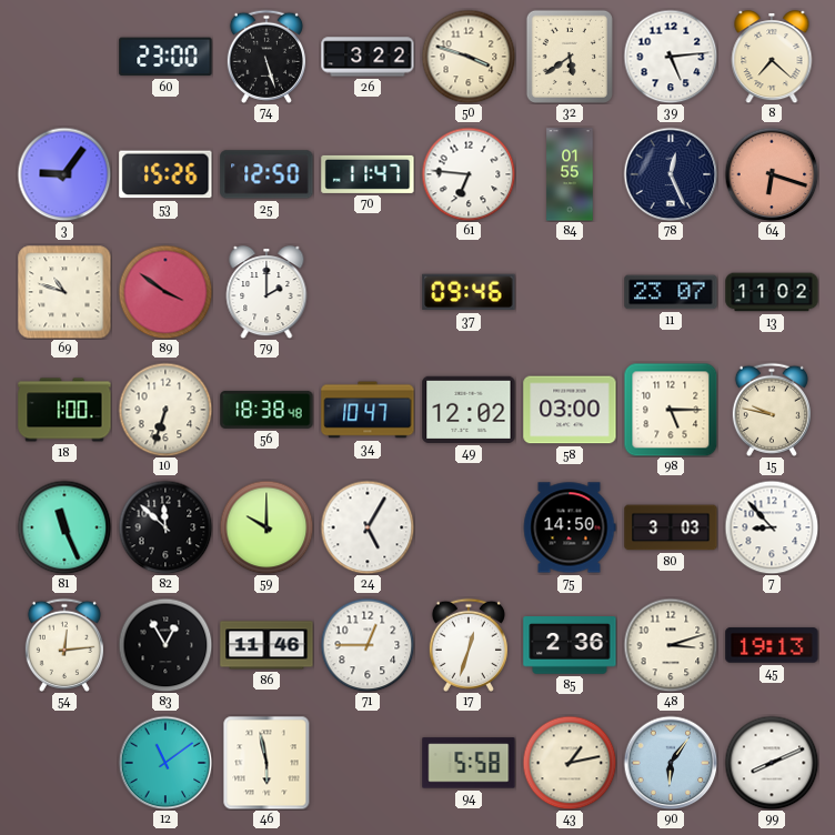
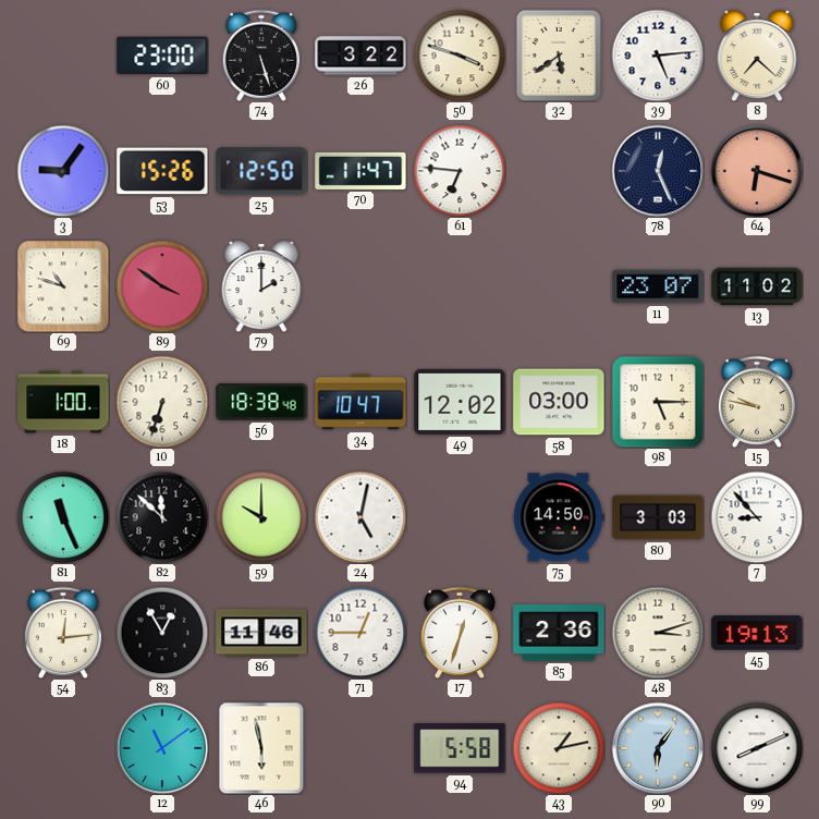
84: 01:55 -> none
37: 09:46 -> none
24: 5:05 -> 5:02
